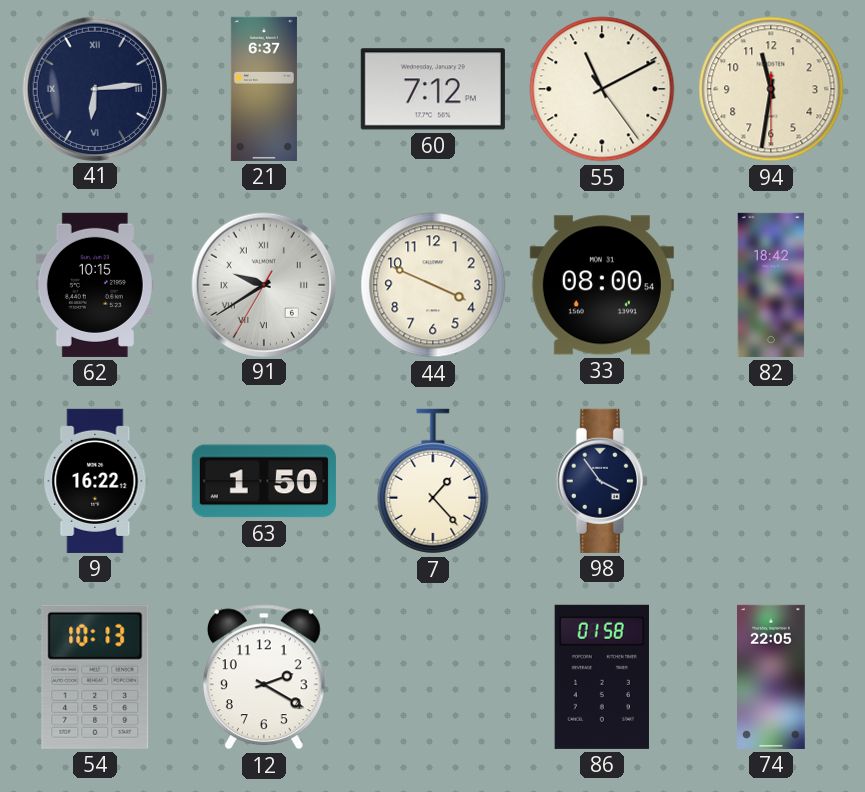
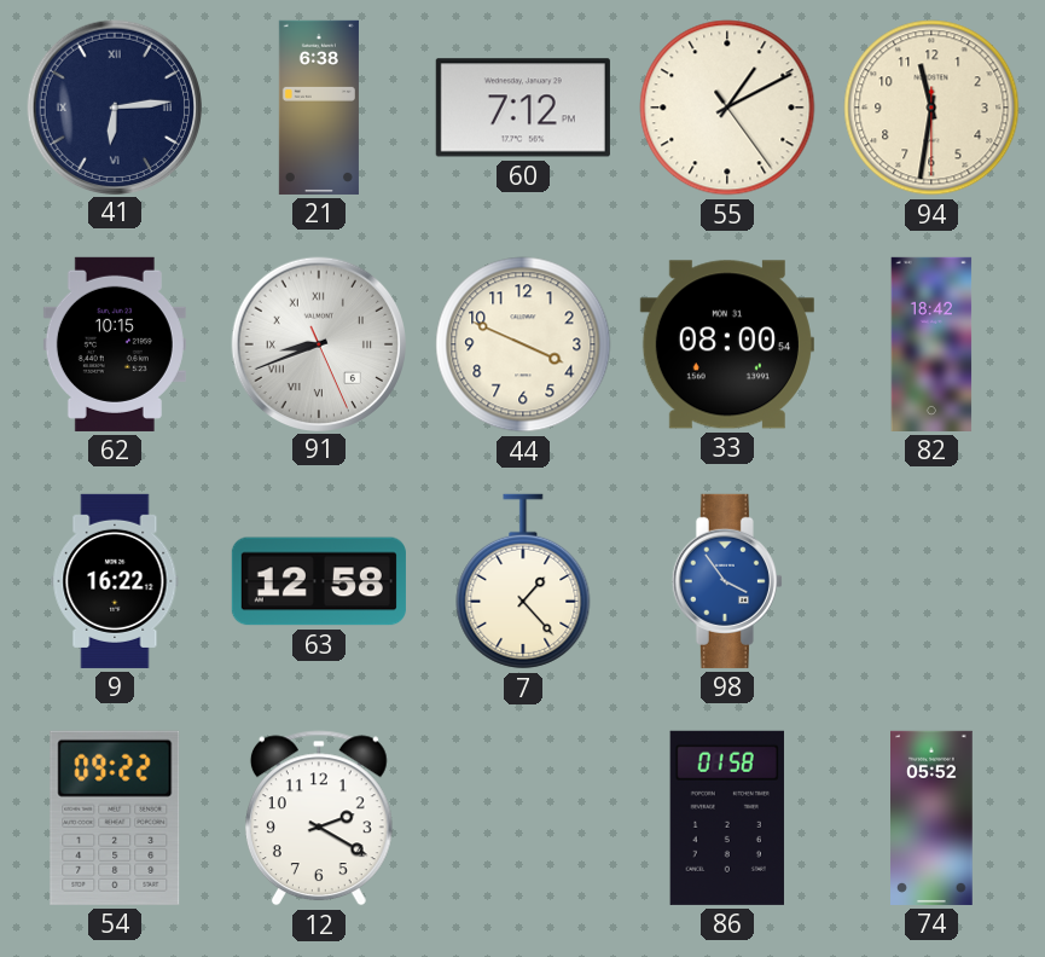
21: 6:37 -> 6:38
55: 11:10 -> 1:10
91: 9:39 -> 8:41
63: 1:50 -> 12:58
98 dial: navy -> blue
54: 10:13 -> 09:22
74: 22:05 -> 05:52
